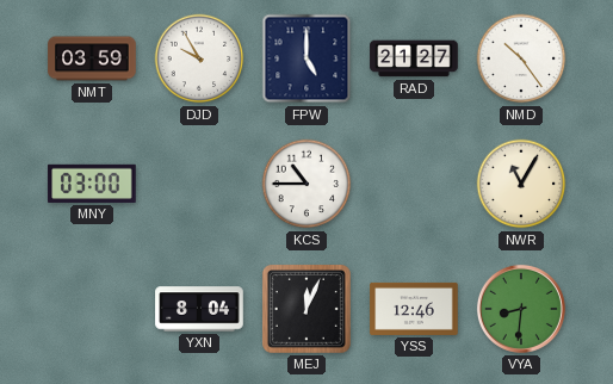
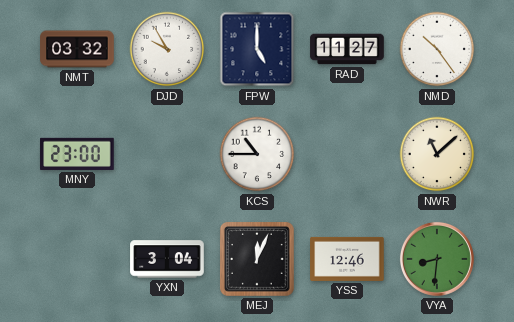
NMT: 03:59 -> 03:32
RAD: 21:27 -> 11:27
MNY: 03:00 -> 23:00
NWR: 11:05 -> 11:08
YXN: 8:04 -> 3:04
